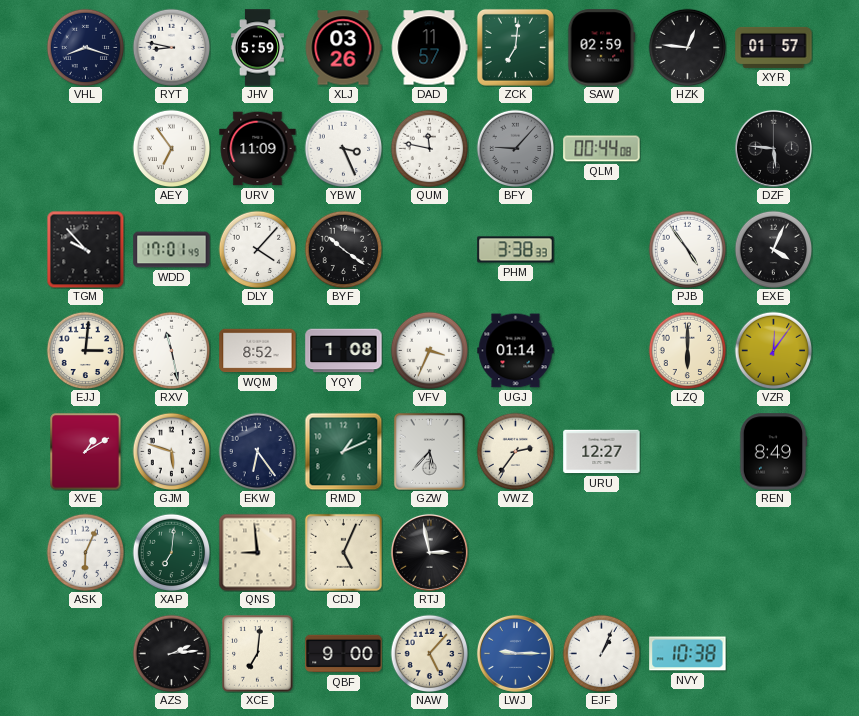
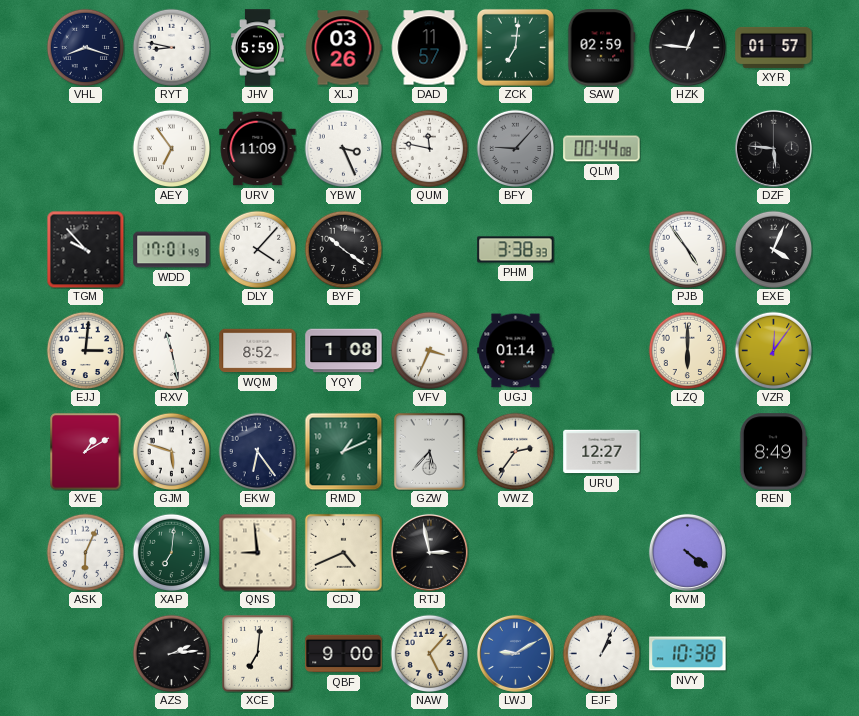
CDJ: 5:04 -> 4:41
KVM: none -> 4:21
LWJ: 9:15 -> 9:10
